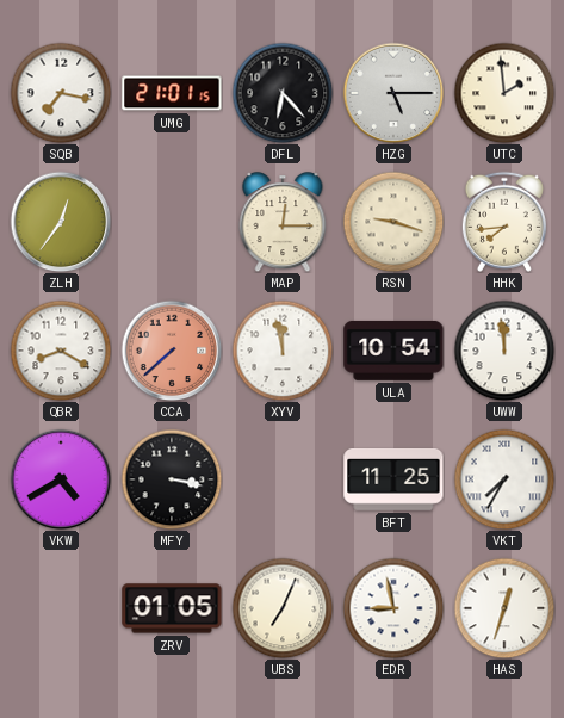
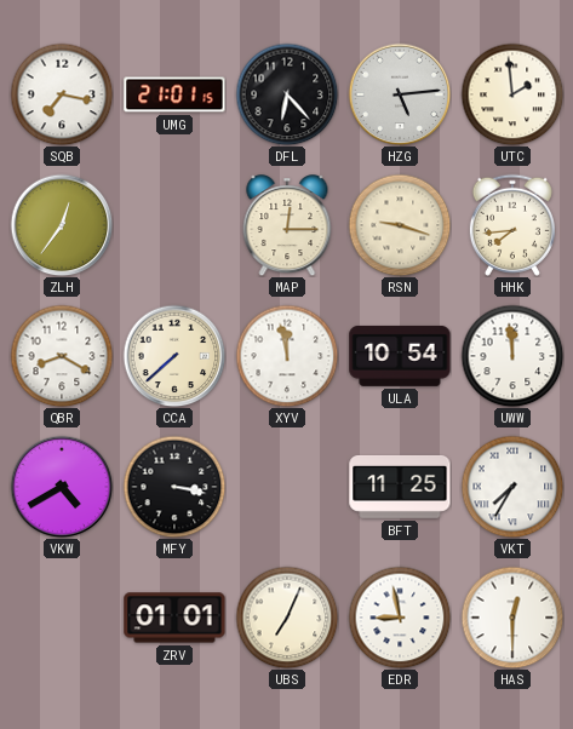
HZG: 5:15 -> 5:14
CCA dial: salmon -> cream
ZRV: 01:05 -> 01:01
HAS: 12:33 -> 12:30
